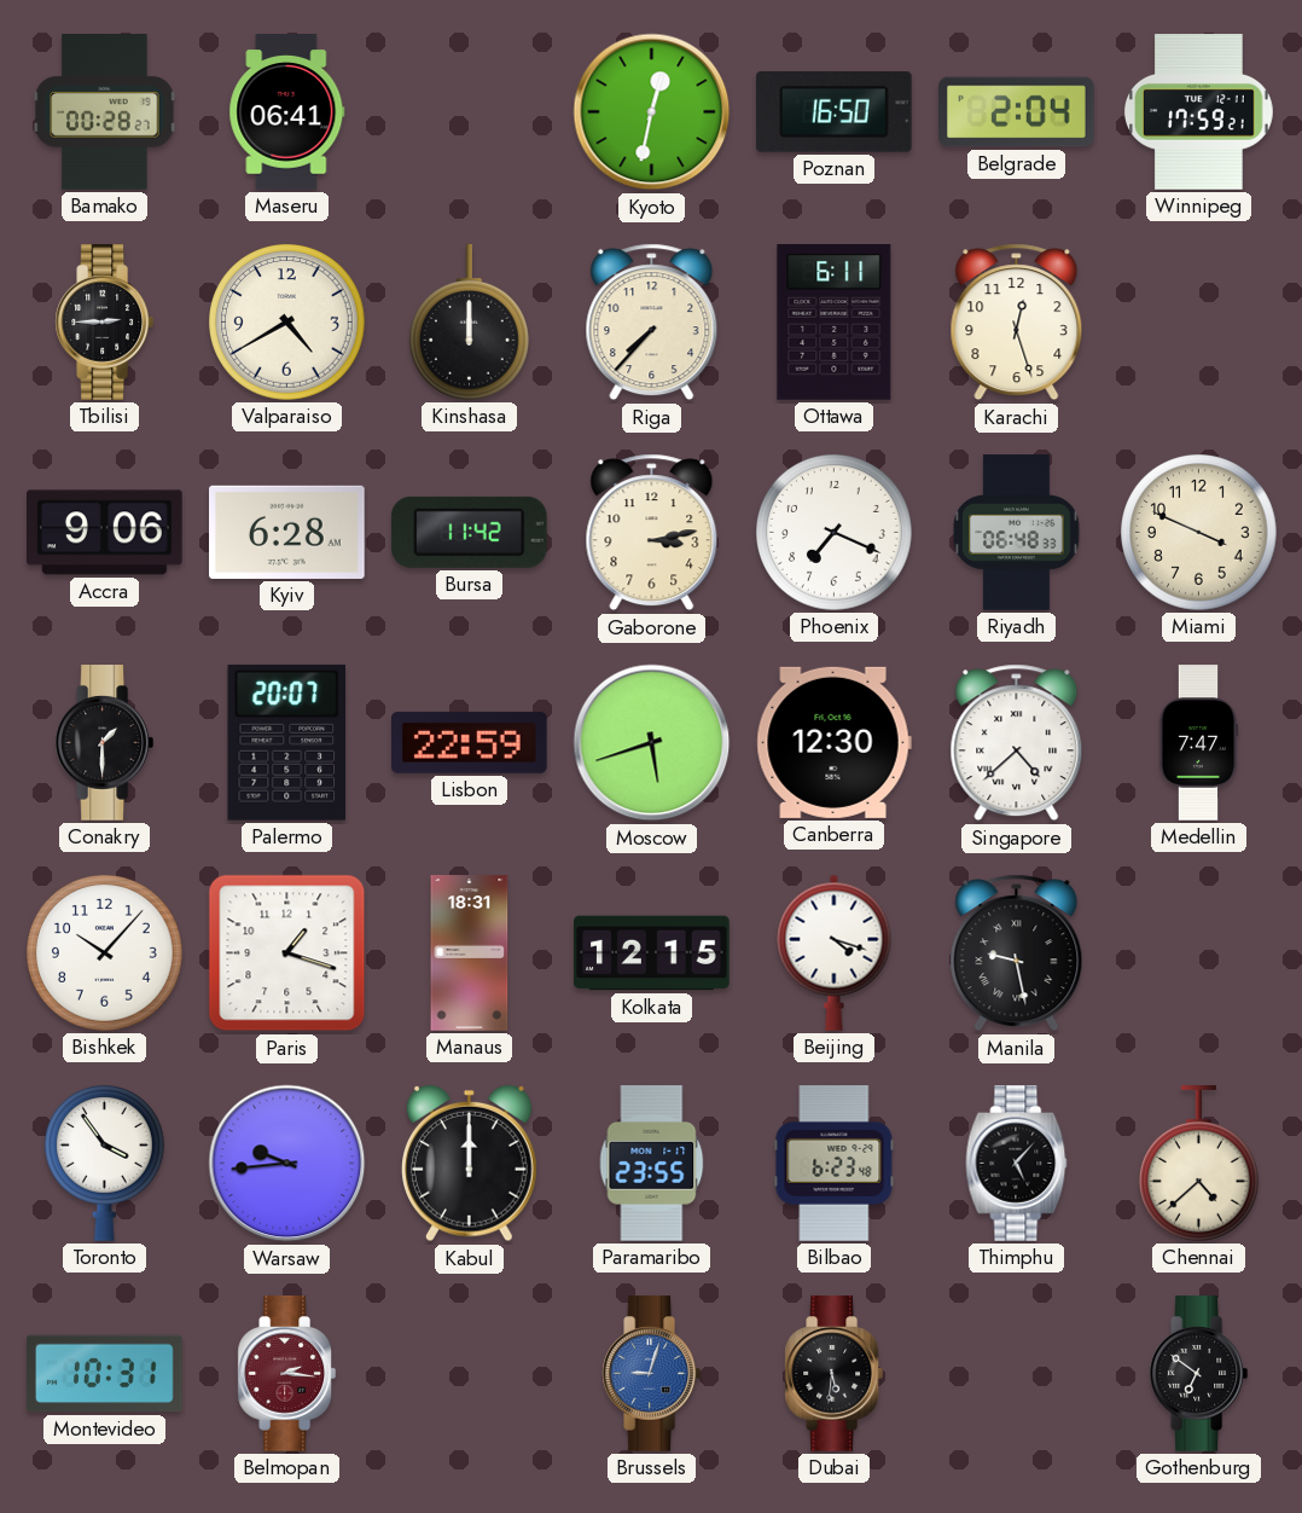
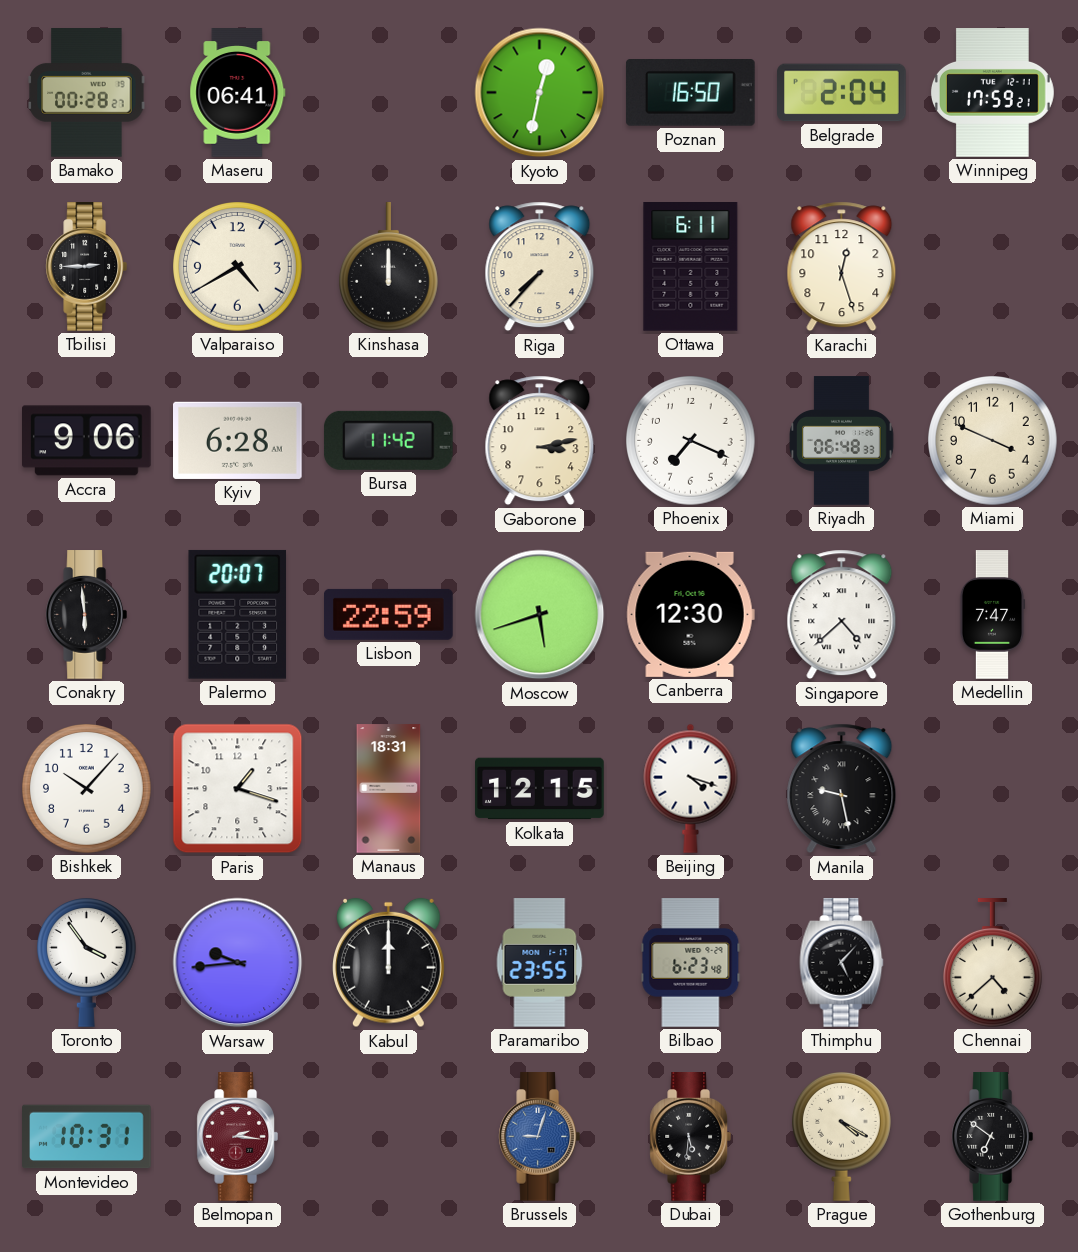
Conakry: 1:30 -> 5:59
Prague: none -> 4:20
